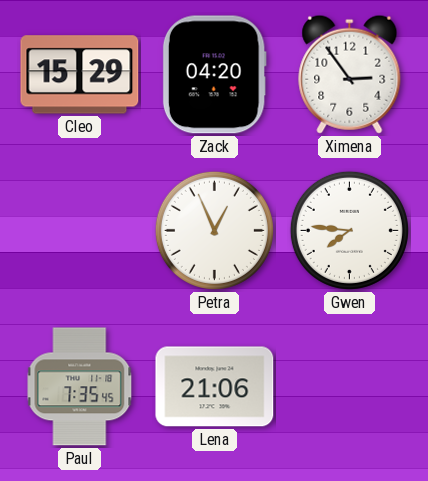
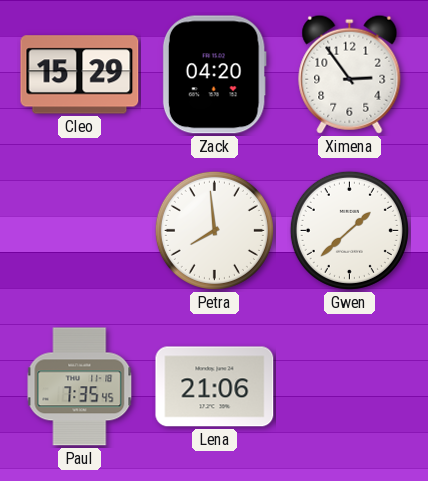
Petra: 12:56 -> 7:59
Gwen: 7:46 -> 1:38
